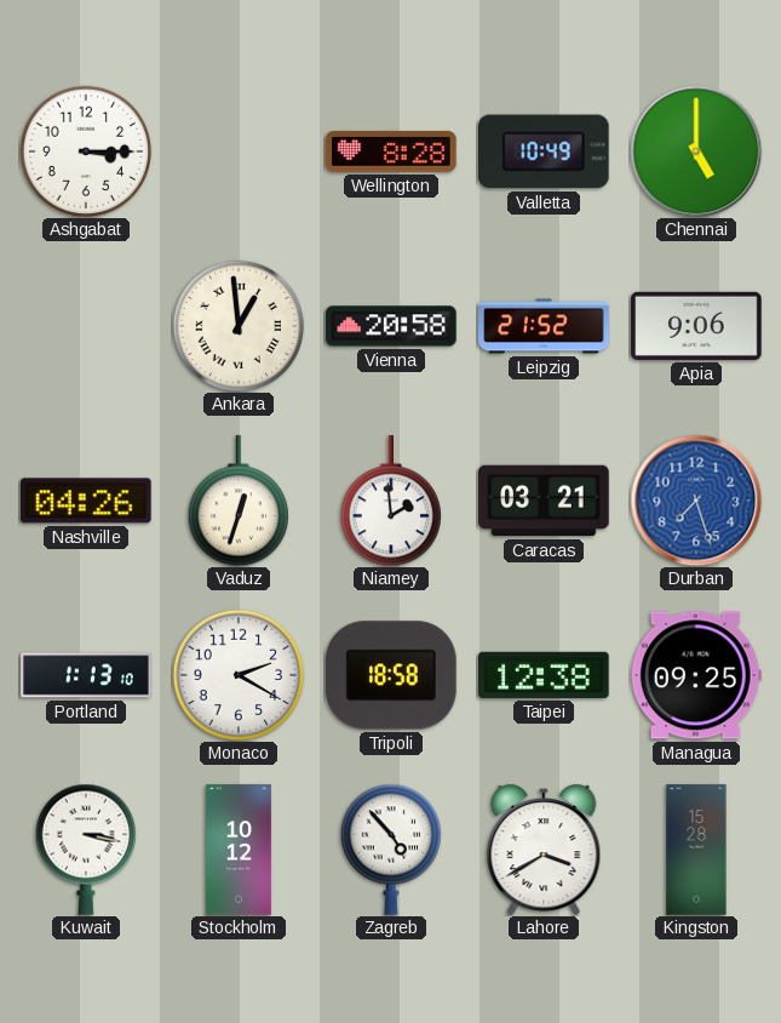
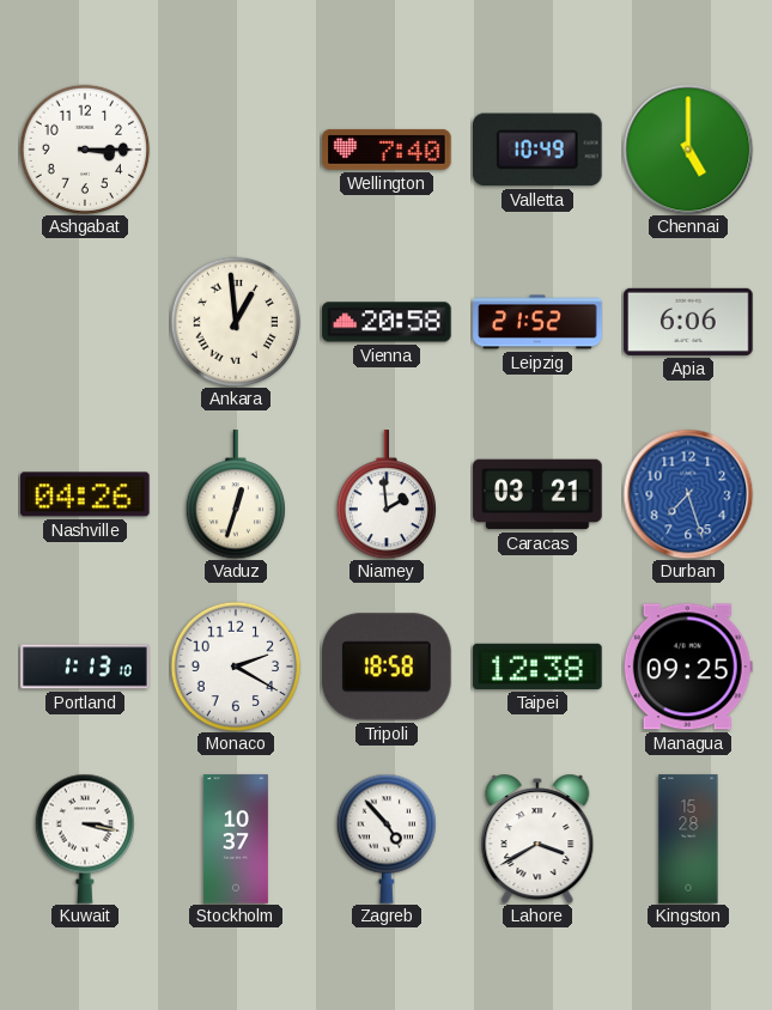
Wellington: 8:28 -> 7:40
Apia: 9:06 -> 6:06
Stockholm: 10:12 -> 10:37
